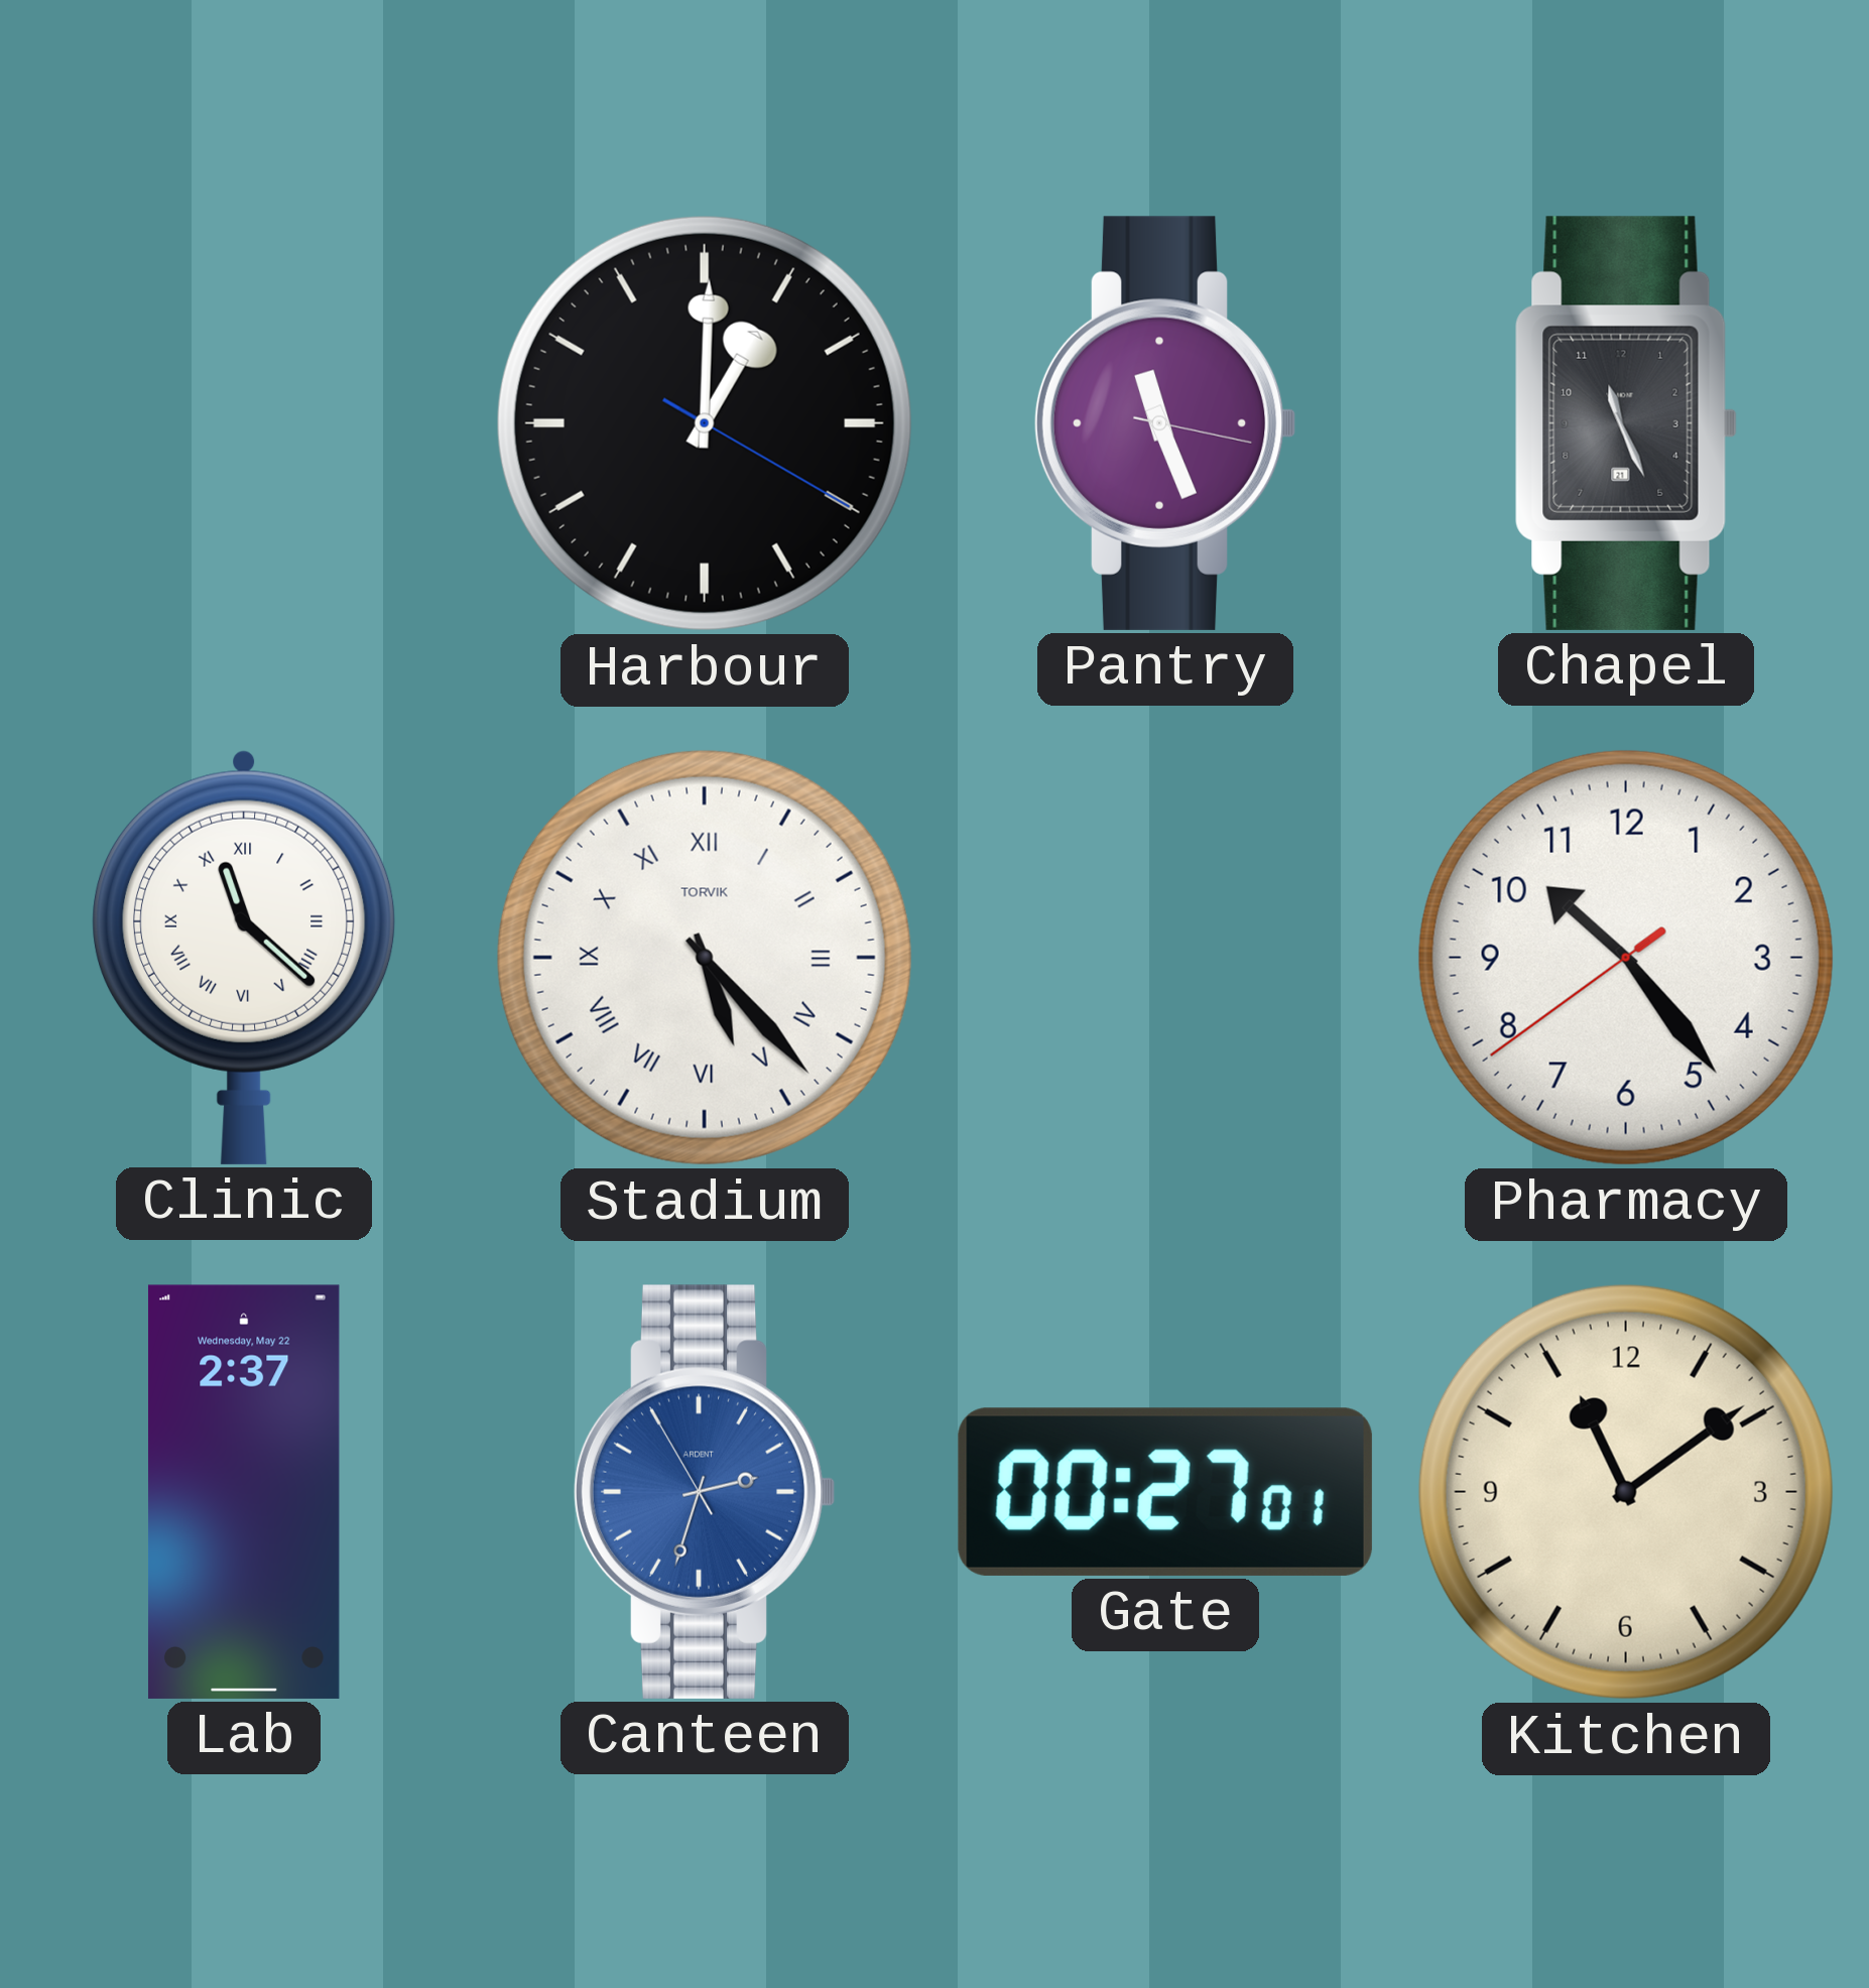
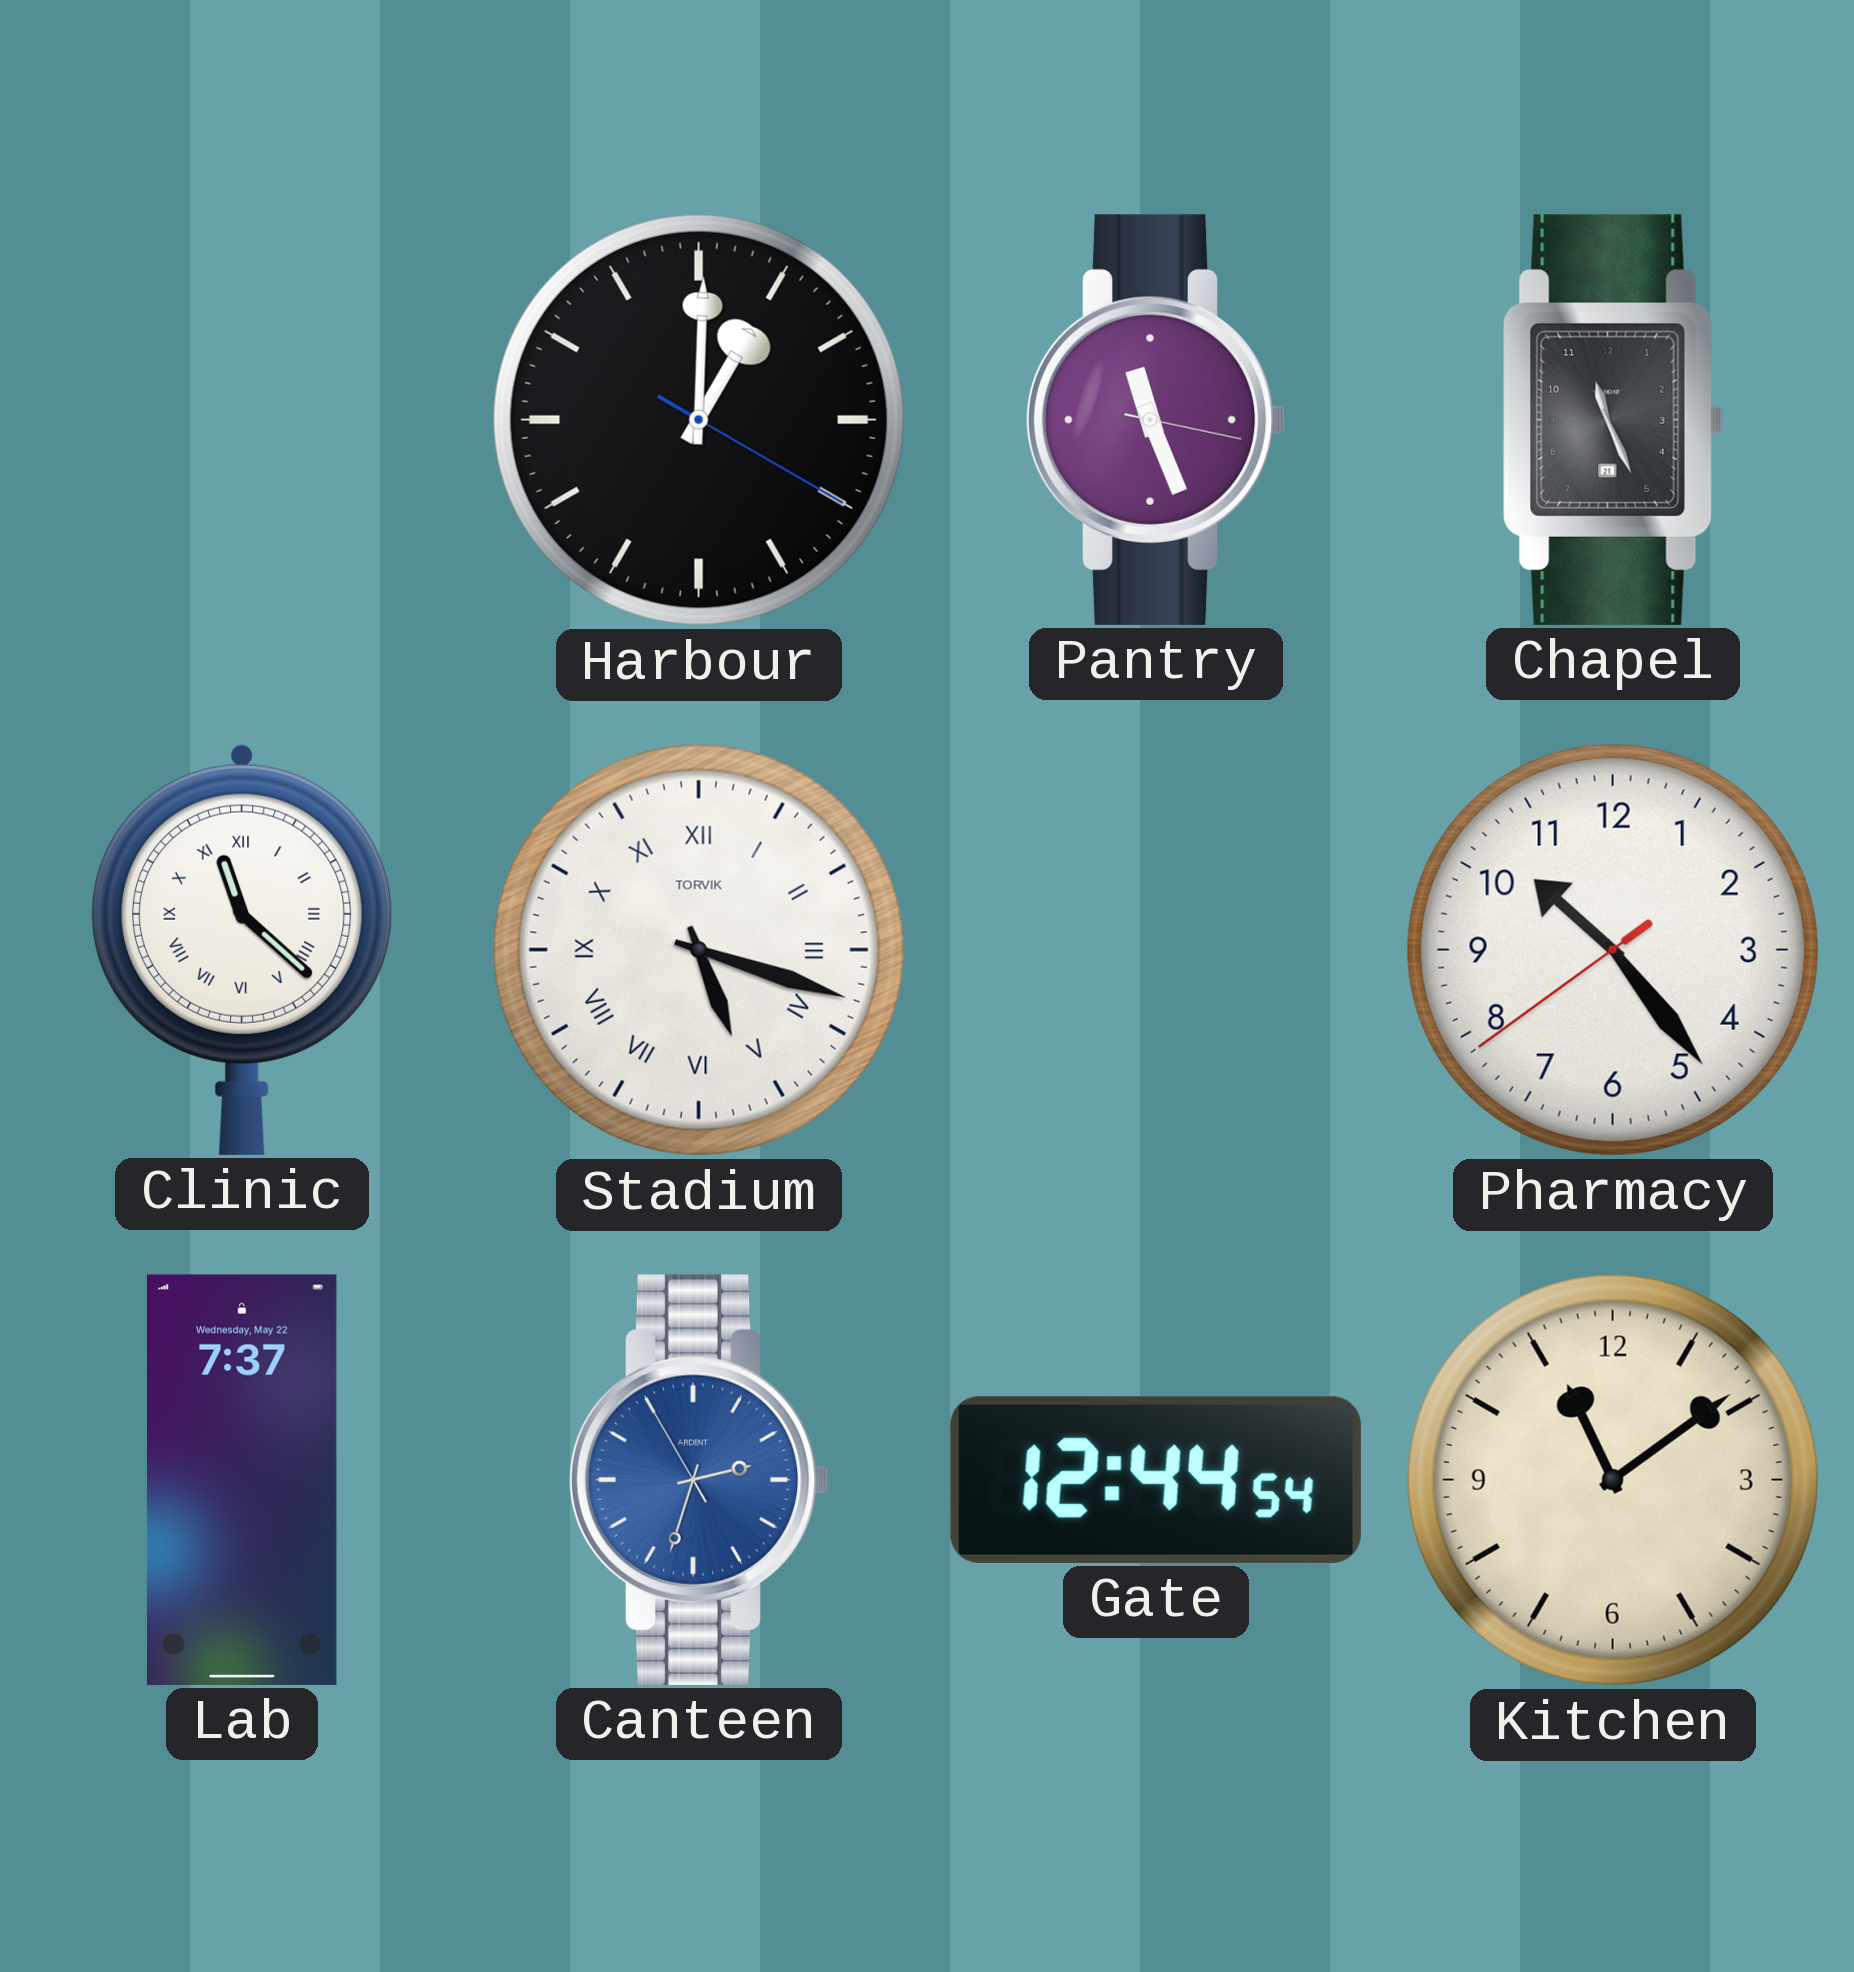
Stadium: 5:23 -> 5:18
Lab: 2:37 -> 7:37
Gate: 00:27 -> 12:44
